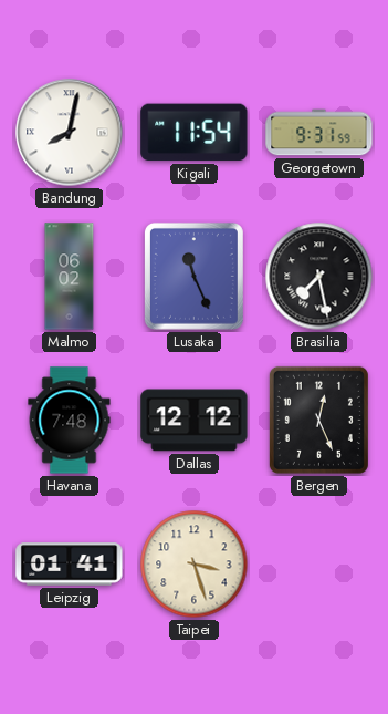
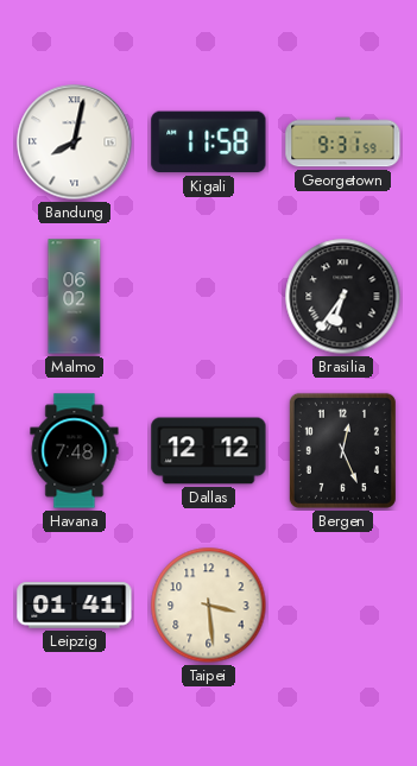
Kigali: 11:54 -> 11:58
Lusaka: 11:26 -> none
Brasilia: 7:28 -> 6:36
Taipei: 3:27 -> 3:29
